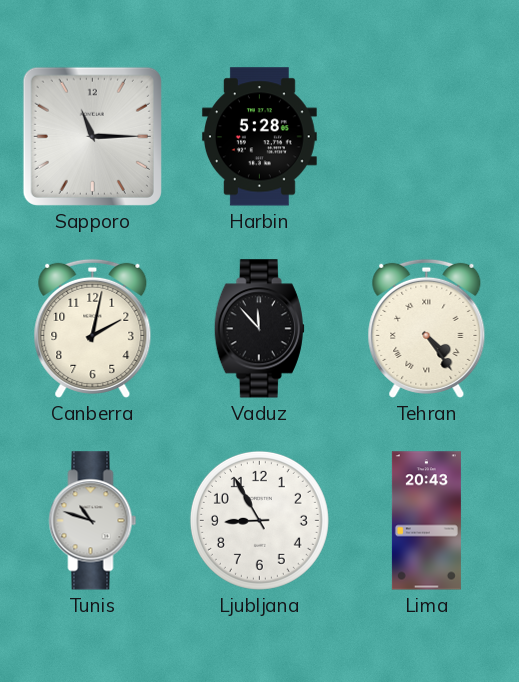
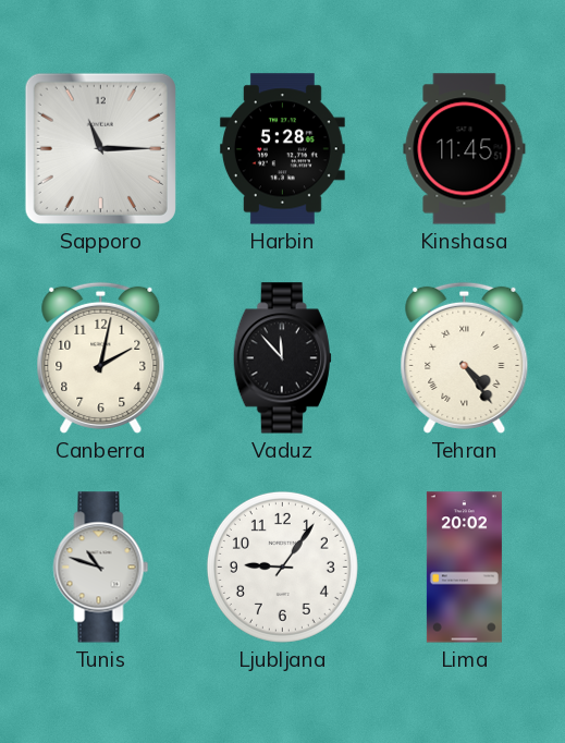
Kinshasa: none -> 11:45
Ljubljana: 8:55 -> 9:06
Lima: 20:43 -> 20:02
